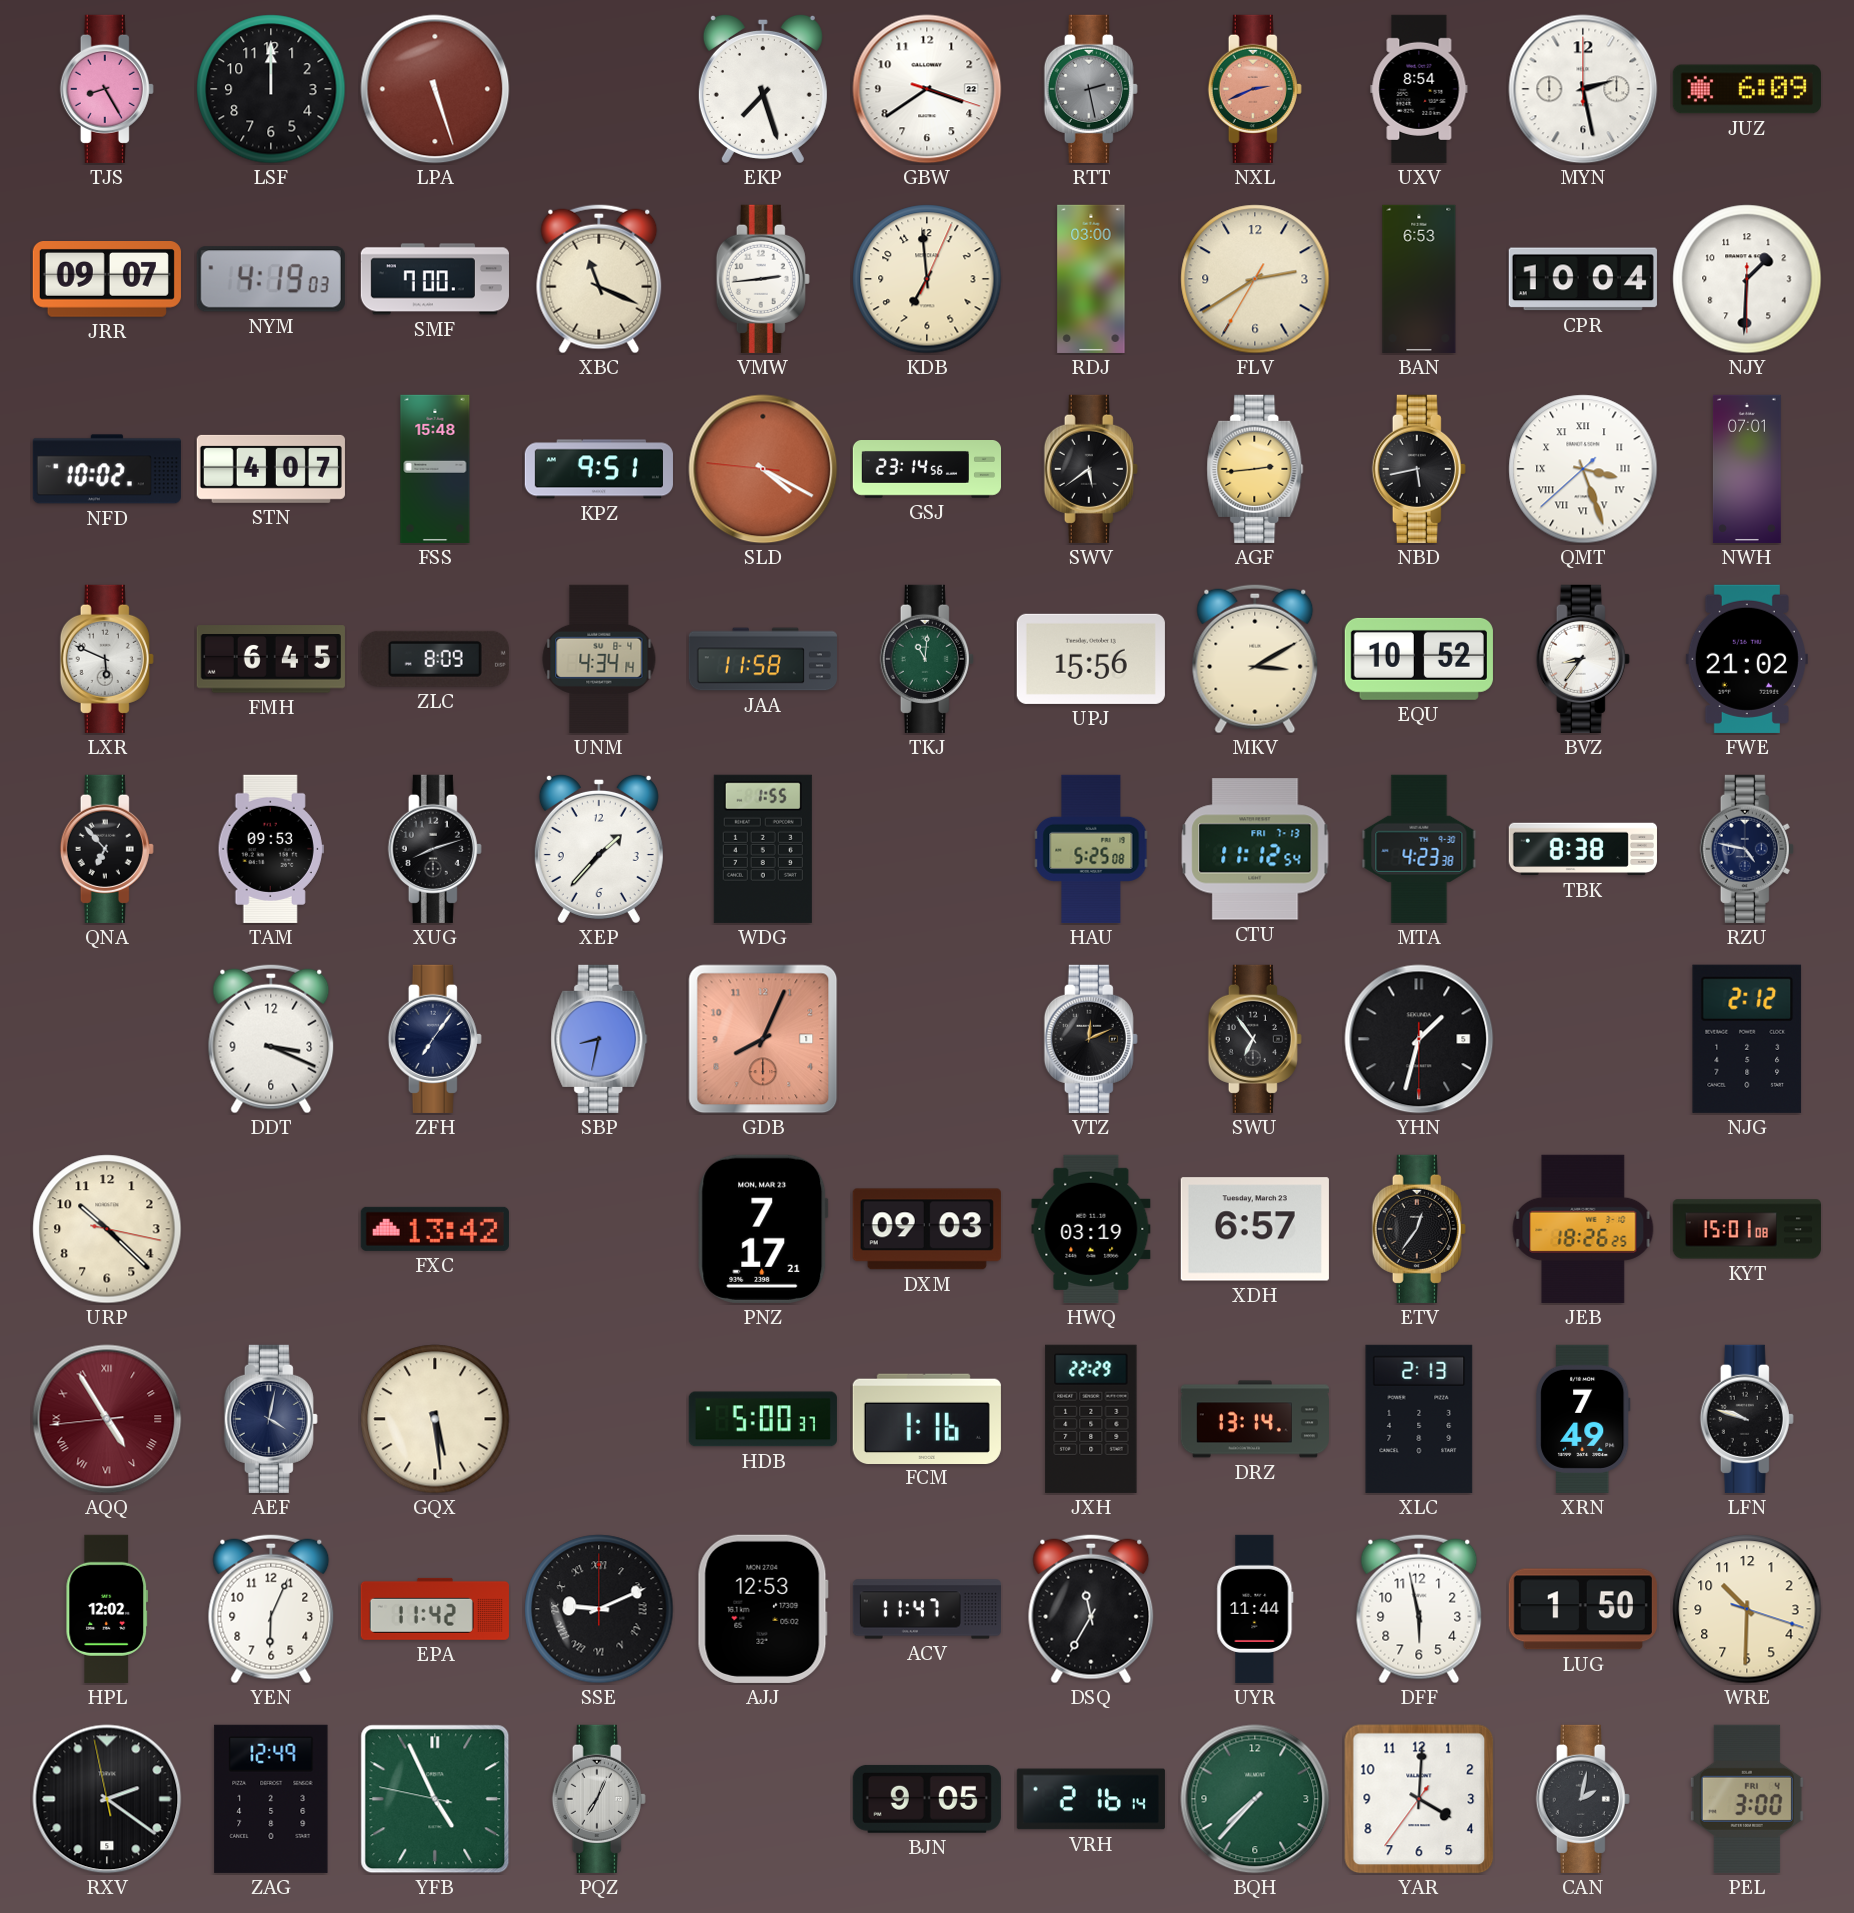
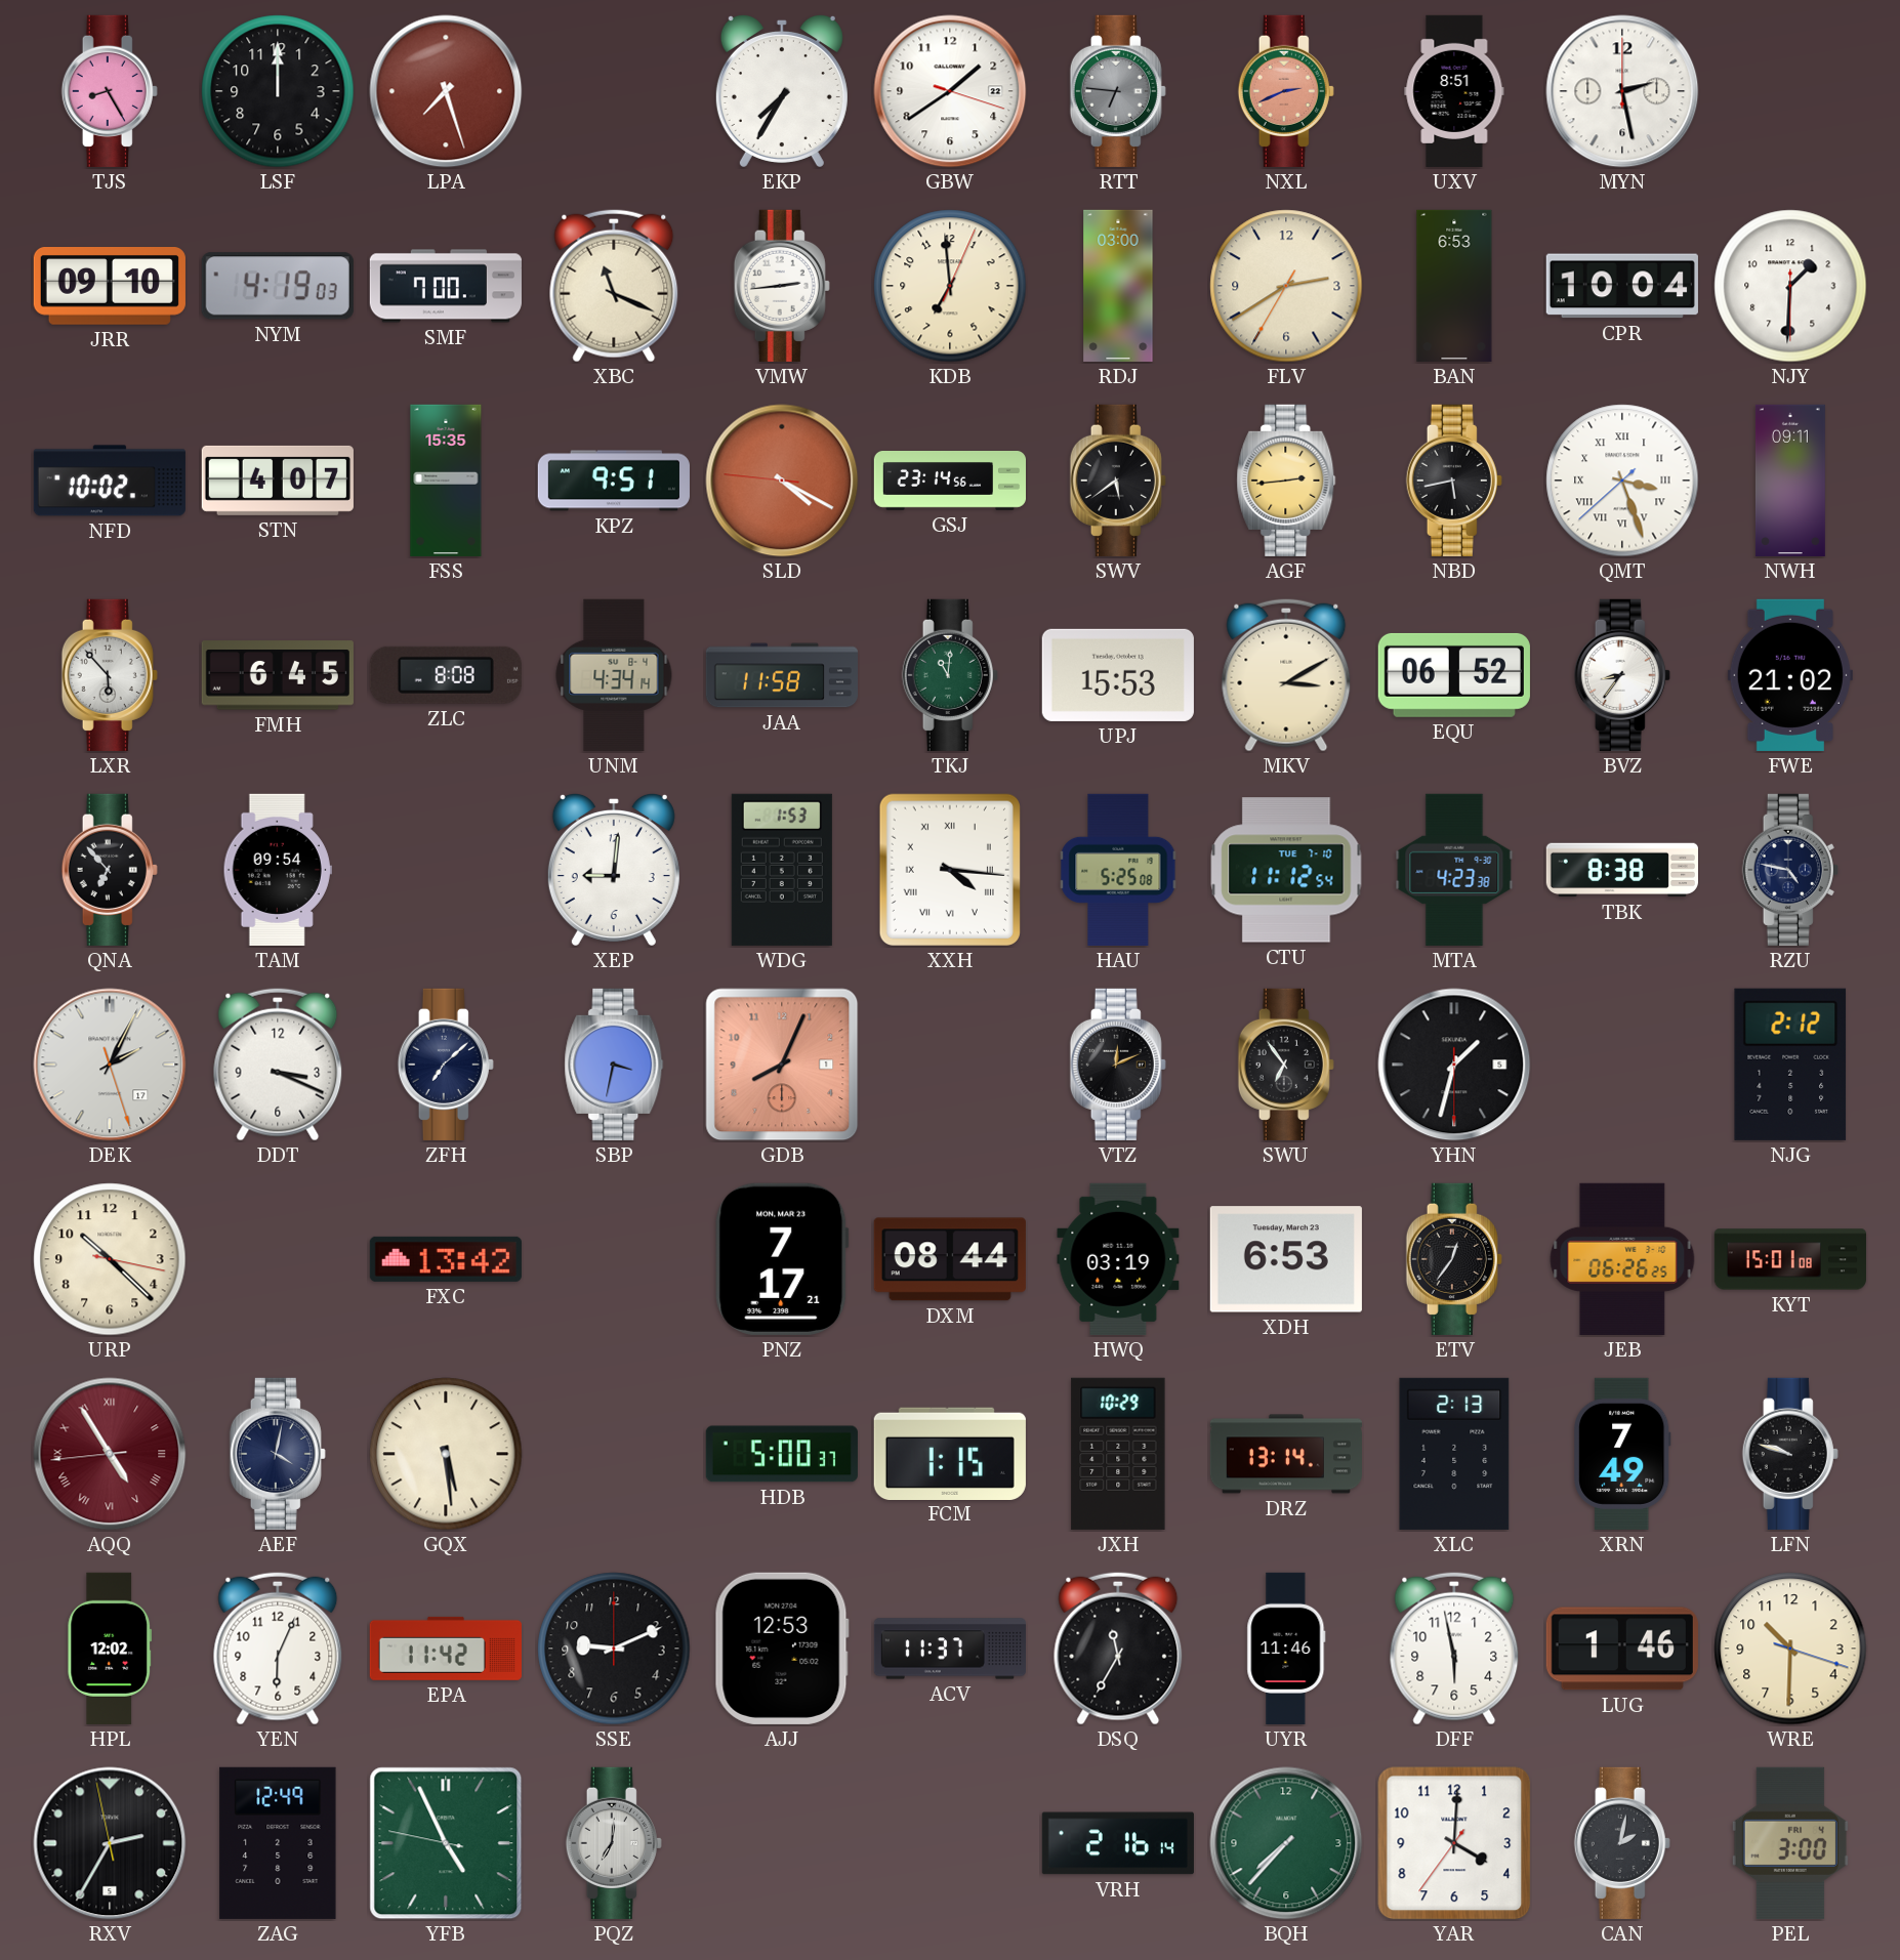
LPA: 5:27 -> 7:27
EKP: 7:27 -> 7:35
GBW: 3:39 -> 1:39
RTT: 2:28 -> 6:46
UXV: 8:54 -> 8:51
JUZ: 6:09 -> none
JRR: 09:07 -> 09:10
FSS: 15:48 -> 15:35
NWH: 07:01 -> 09:11
LXR: 5:49 -> 5:53
ZLC: 8:09 -> 8:08
UPJ: 15:56 -> 15:53
EQU: 10:52 -> 06:52
TAM: 09:53 -> 09:54
XUG: 8:12 -> none
XEP: 1:37 -> 9:01
WDG: 1:55 -> 1:53
XXH: none -> 4:16
CTU date: FRI 7-13 -> TUE 7-10
DEK: none -> 2:04
ZFH: 7:06 -> 7:08
SBP: 8:32 -> 3:32
DXM: 09:03 -> 08:44
XDH: 6:57 -> 6:53
JEB: 18:26 -> 06:26
FCM: 1:16 -> 1:15
JXH: 22:29 -> 10:29
SSE numerals: Roman -> Arabic
ACV: 11:47 -> 11:37
UYR: 11:44 -> 11:46
LUG: 1:50 -> 1:46
RXV: 2:20 -> 2:34
PQZ: 7:04 -> 7:01
BJN: 9:05 -> none
